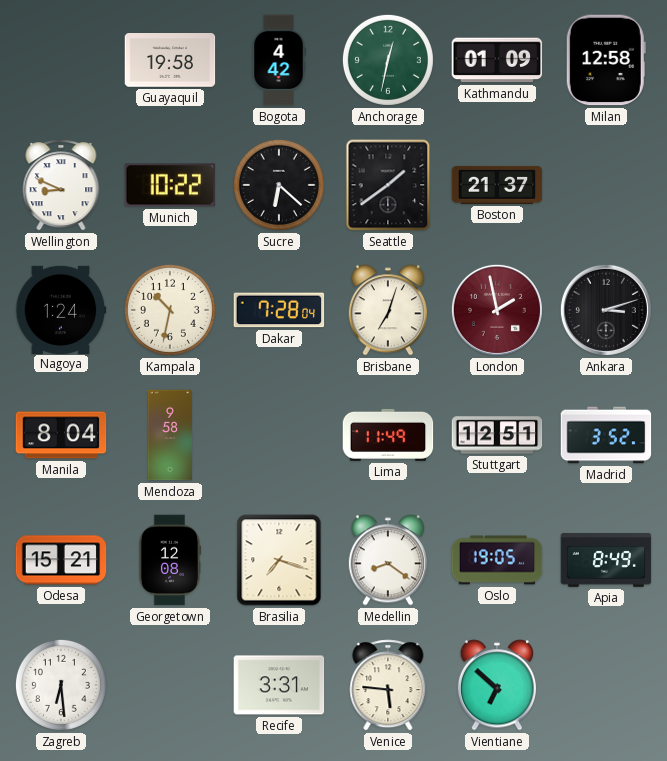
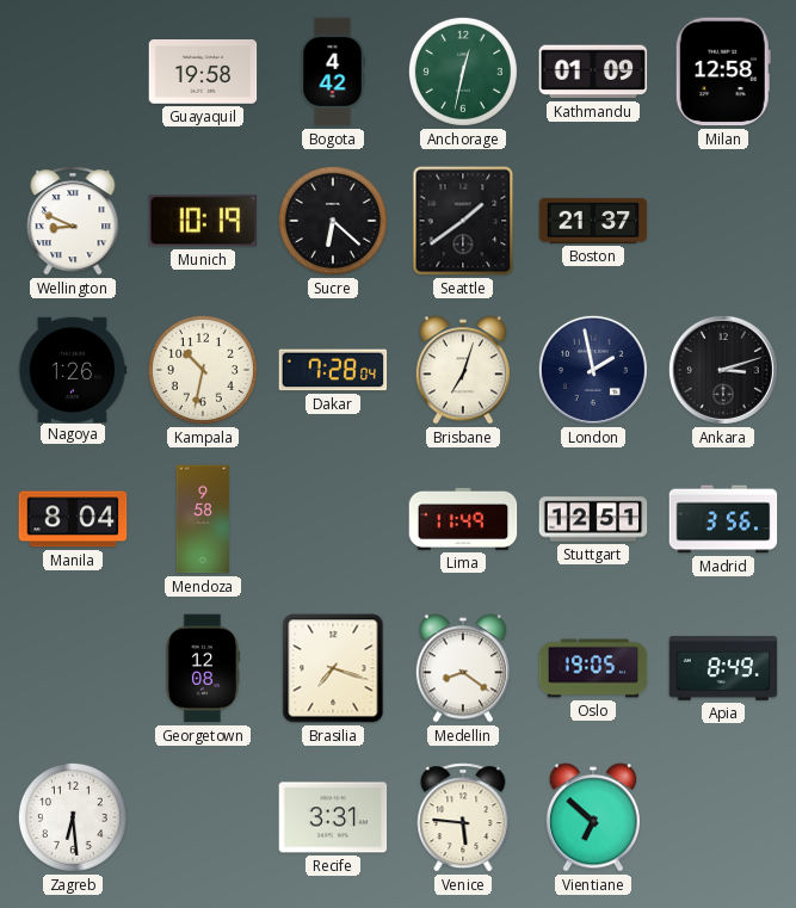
Munich: 10:22 -> 10:19
Nagoya: 1:24 -> 1:26
London dial: burgundy -> navy
Madrid: 3:52 -> 3:56
Odesa: 15:21 -> none
